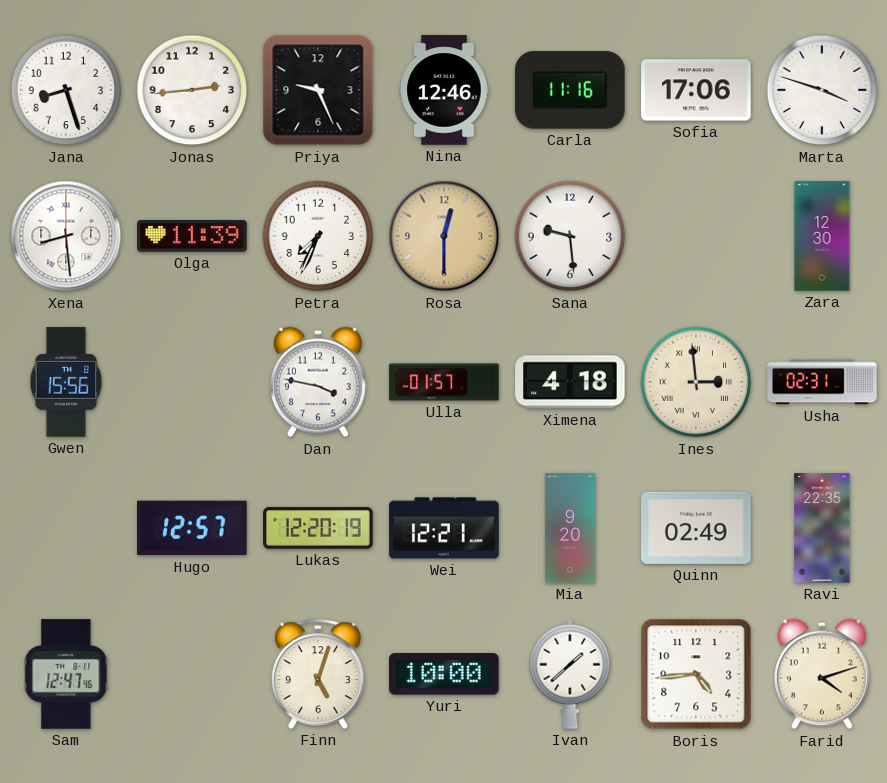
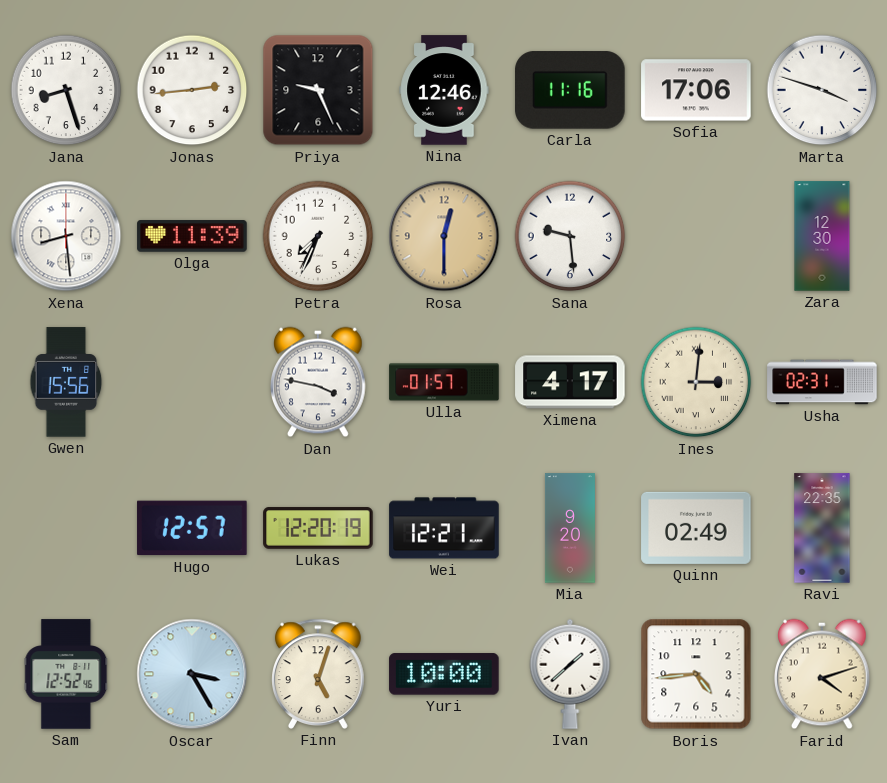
Ximena: 4:18 -> 4:17
Ines: 2:59 -> 3:01
Sam: 12:47 -> 12:52
Oscar: none -> 3:25
